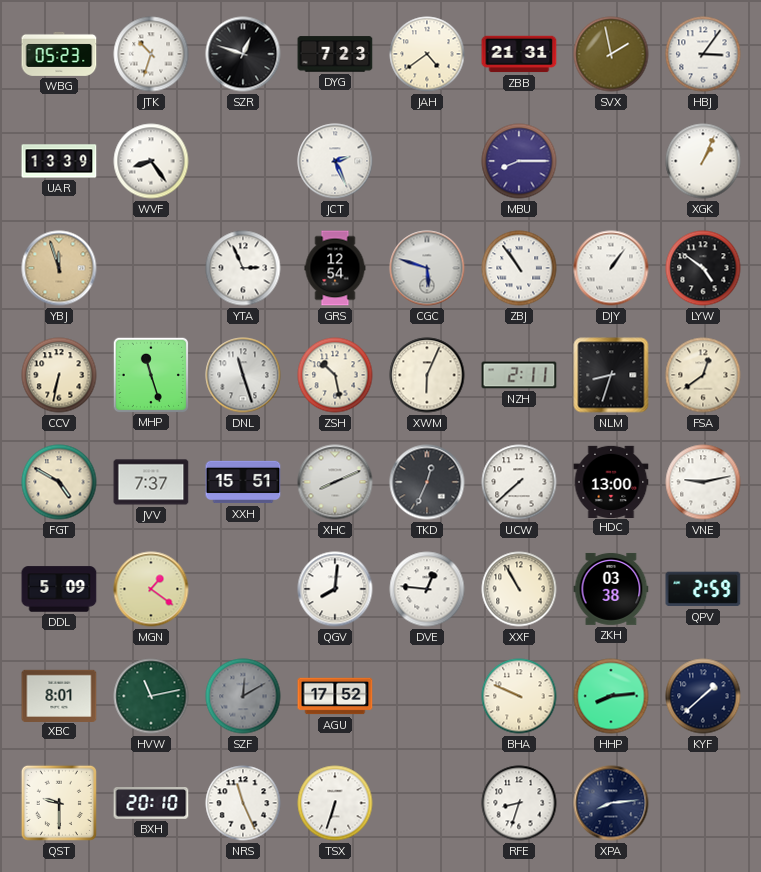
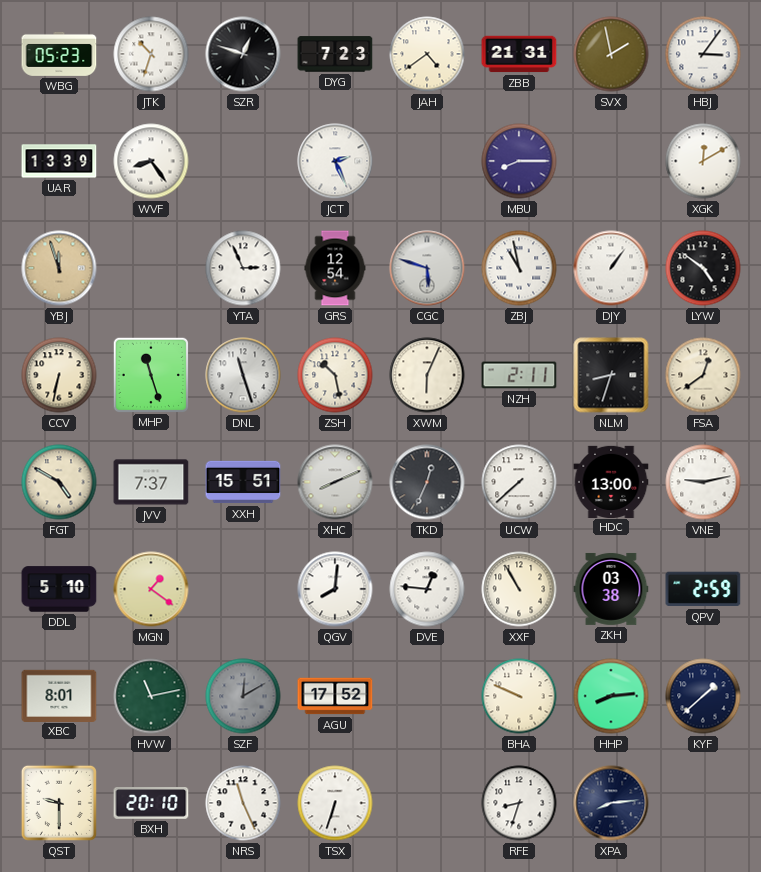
XGK: 1:04 -> 12:10
ZBJ: 10:54 -> 10:58
DDL: 5:09 -> 5:10
